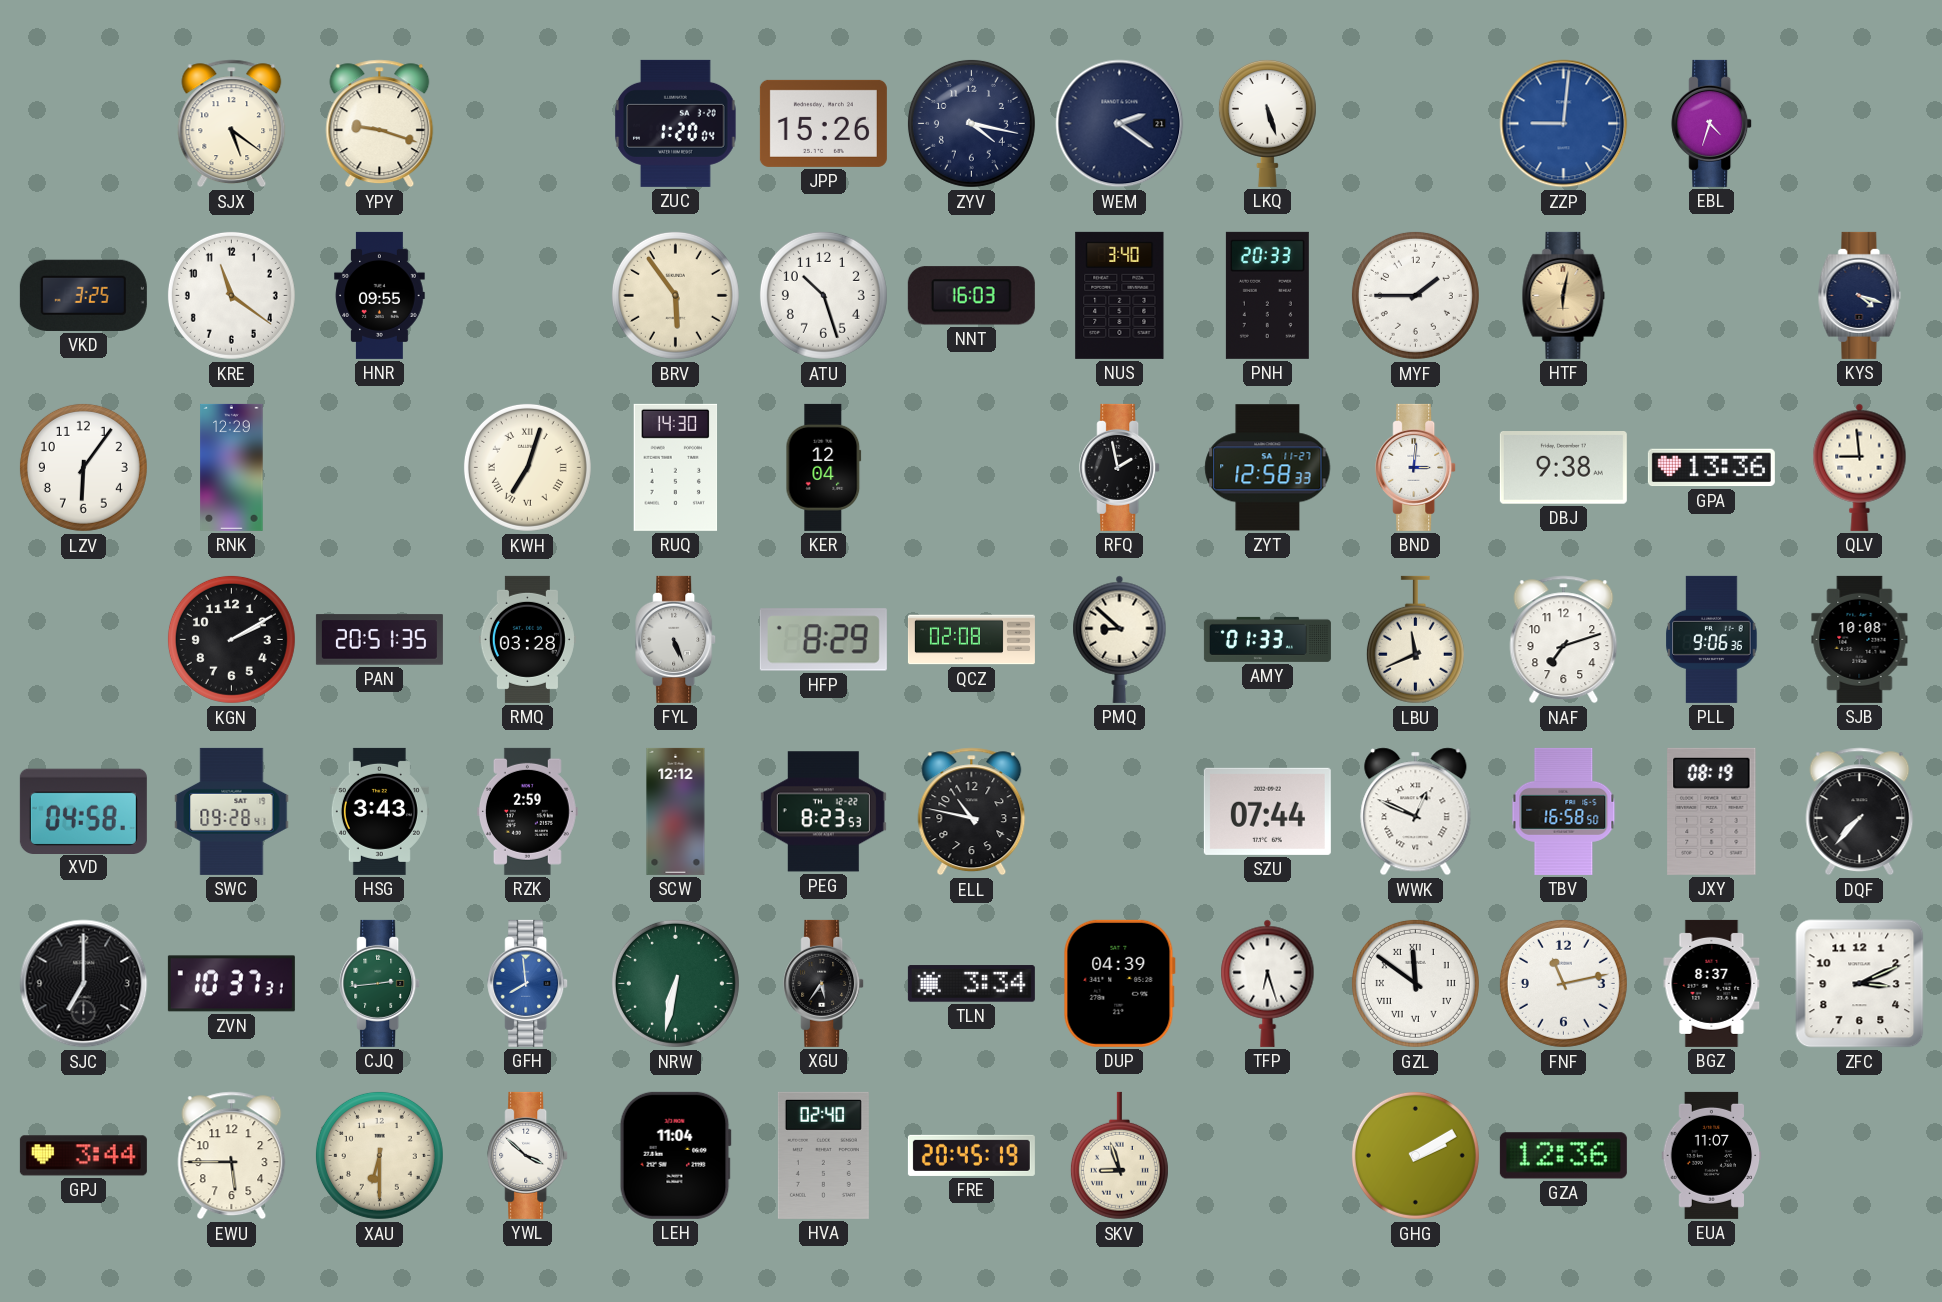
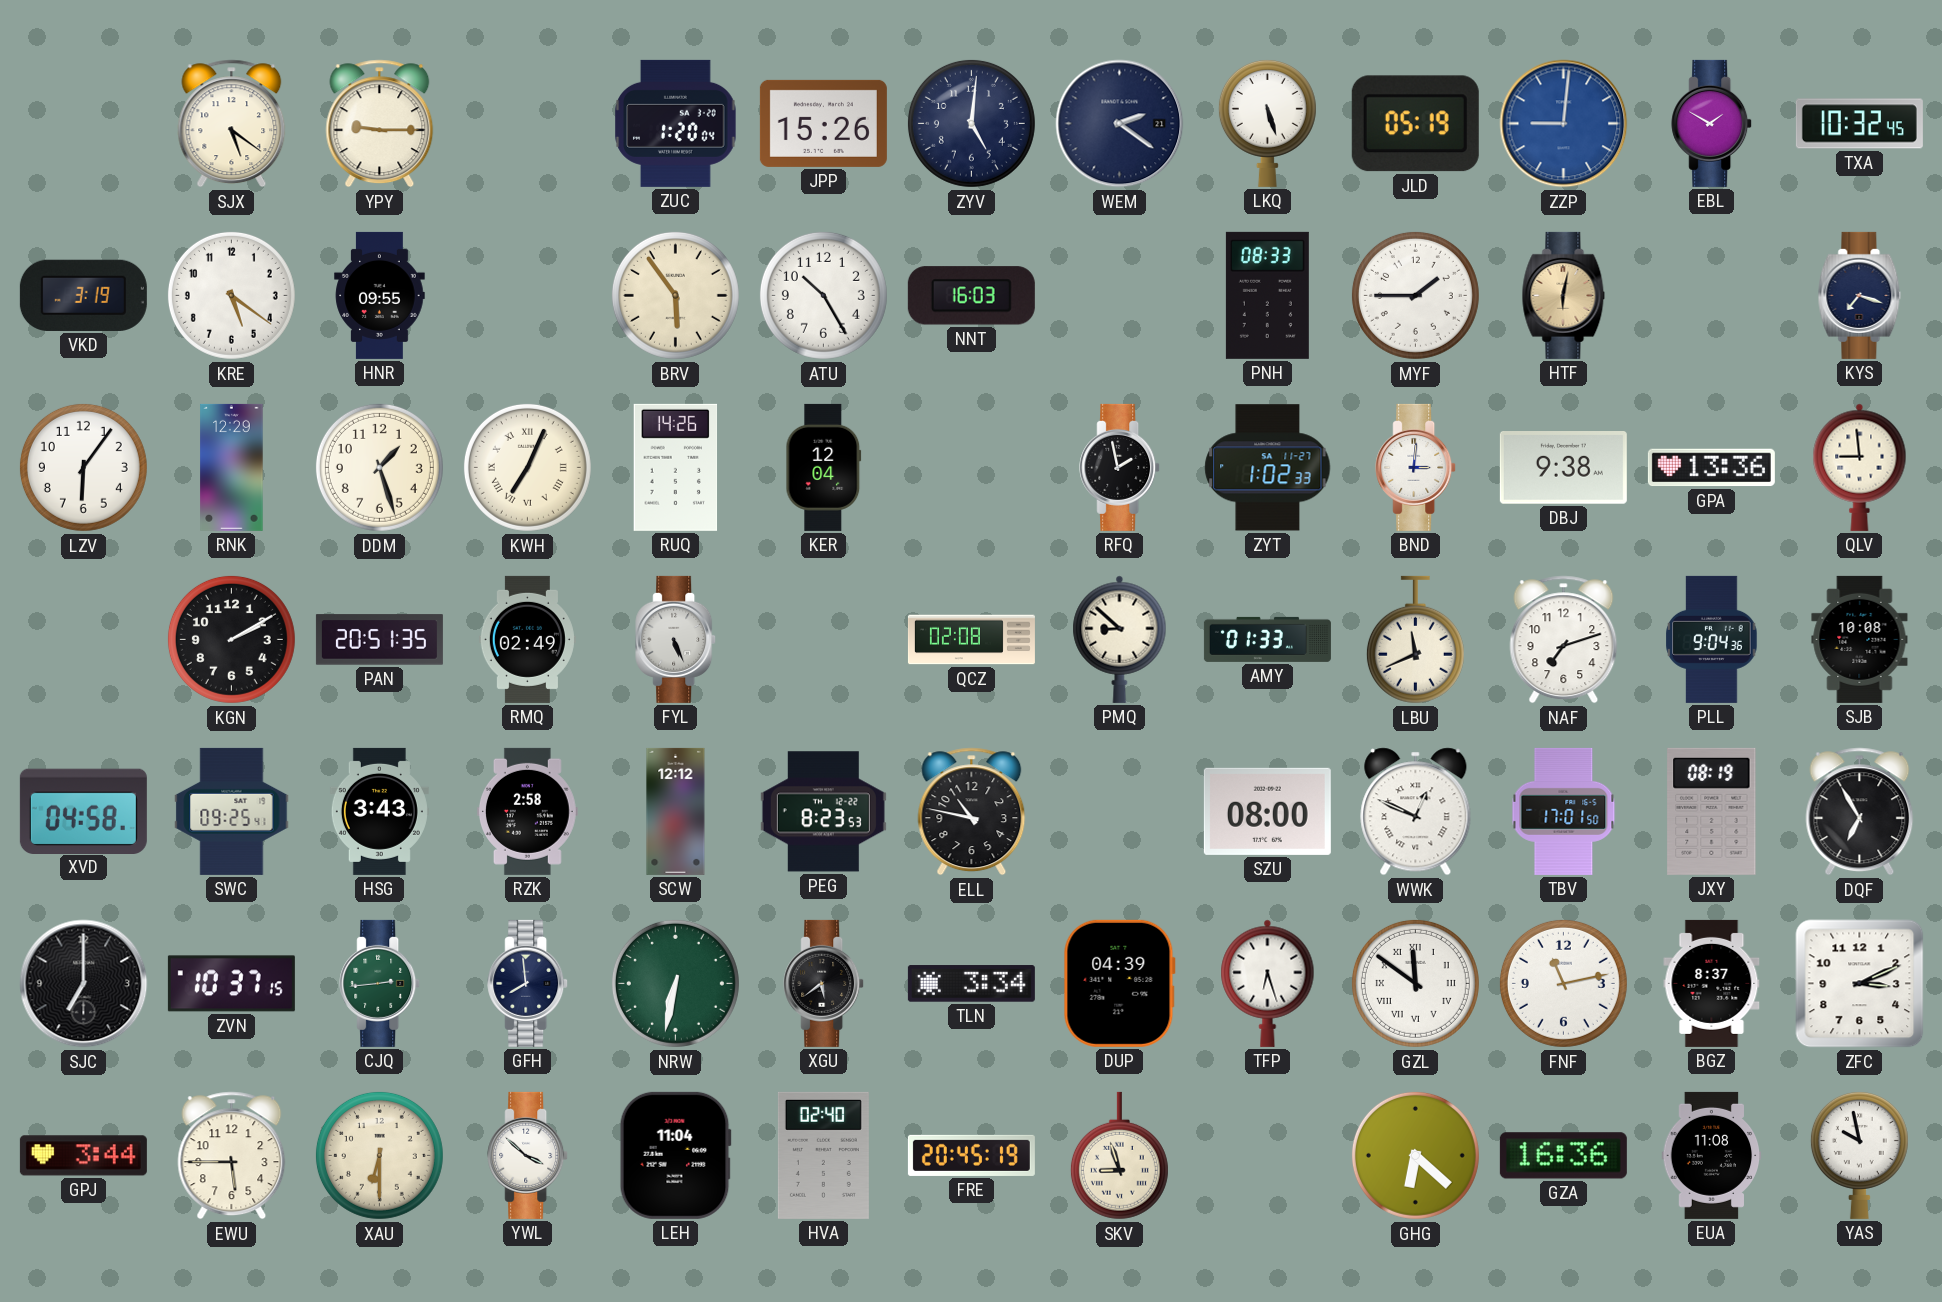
YPY: 9:18 -> 9:15
ZYV: 4:17 -> 5:01
JLD: none -> 05:19
EBL: 4:33 -> 1:50
TXA: none -> 10:32
VKD: 3:25 -> 3:19
KRE: 11:21 -> 5:21
ATU: 10:27 -> 10:25
NUS: 3:40 -> none
PNH: 20:33 -> 08:33
KYS: 4:18 -> 7:18
DDM: none -> 1:27
KWH: 7:03 -> 7:04
RUQ: 14:30 -> 14:26
ZYT: 12:58 -> 1:02
RMQ: 03:28 -> 02:49
HFP: 8:29 -> none
PLL: 9:06 -> 9:04
SWC: 09:28 -> 09:25
RZK: 2:59 -> 2:58
SZU: 07:44 -> 08:00
TBV: 16:58 -> 17:01
DQF: 7:37 -> 6:55
ZVN: 10:37:31 -> 10:37:15
GFH dial: blue -> navy
XGU: 5:36 -> 5:39
GHG: 2:10 -> 6:22
GZA: 12:36 -> 16:36
EUA: 11:07 -> 11:08
YAS: none -> 9:58
